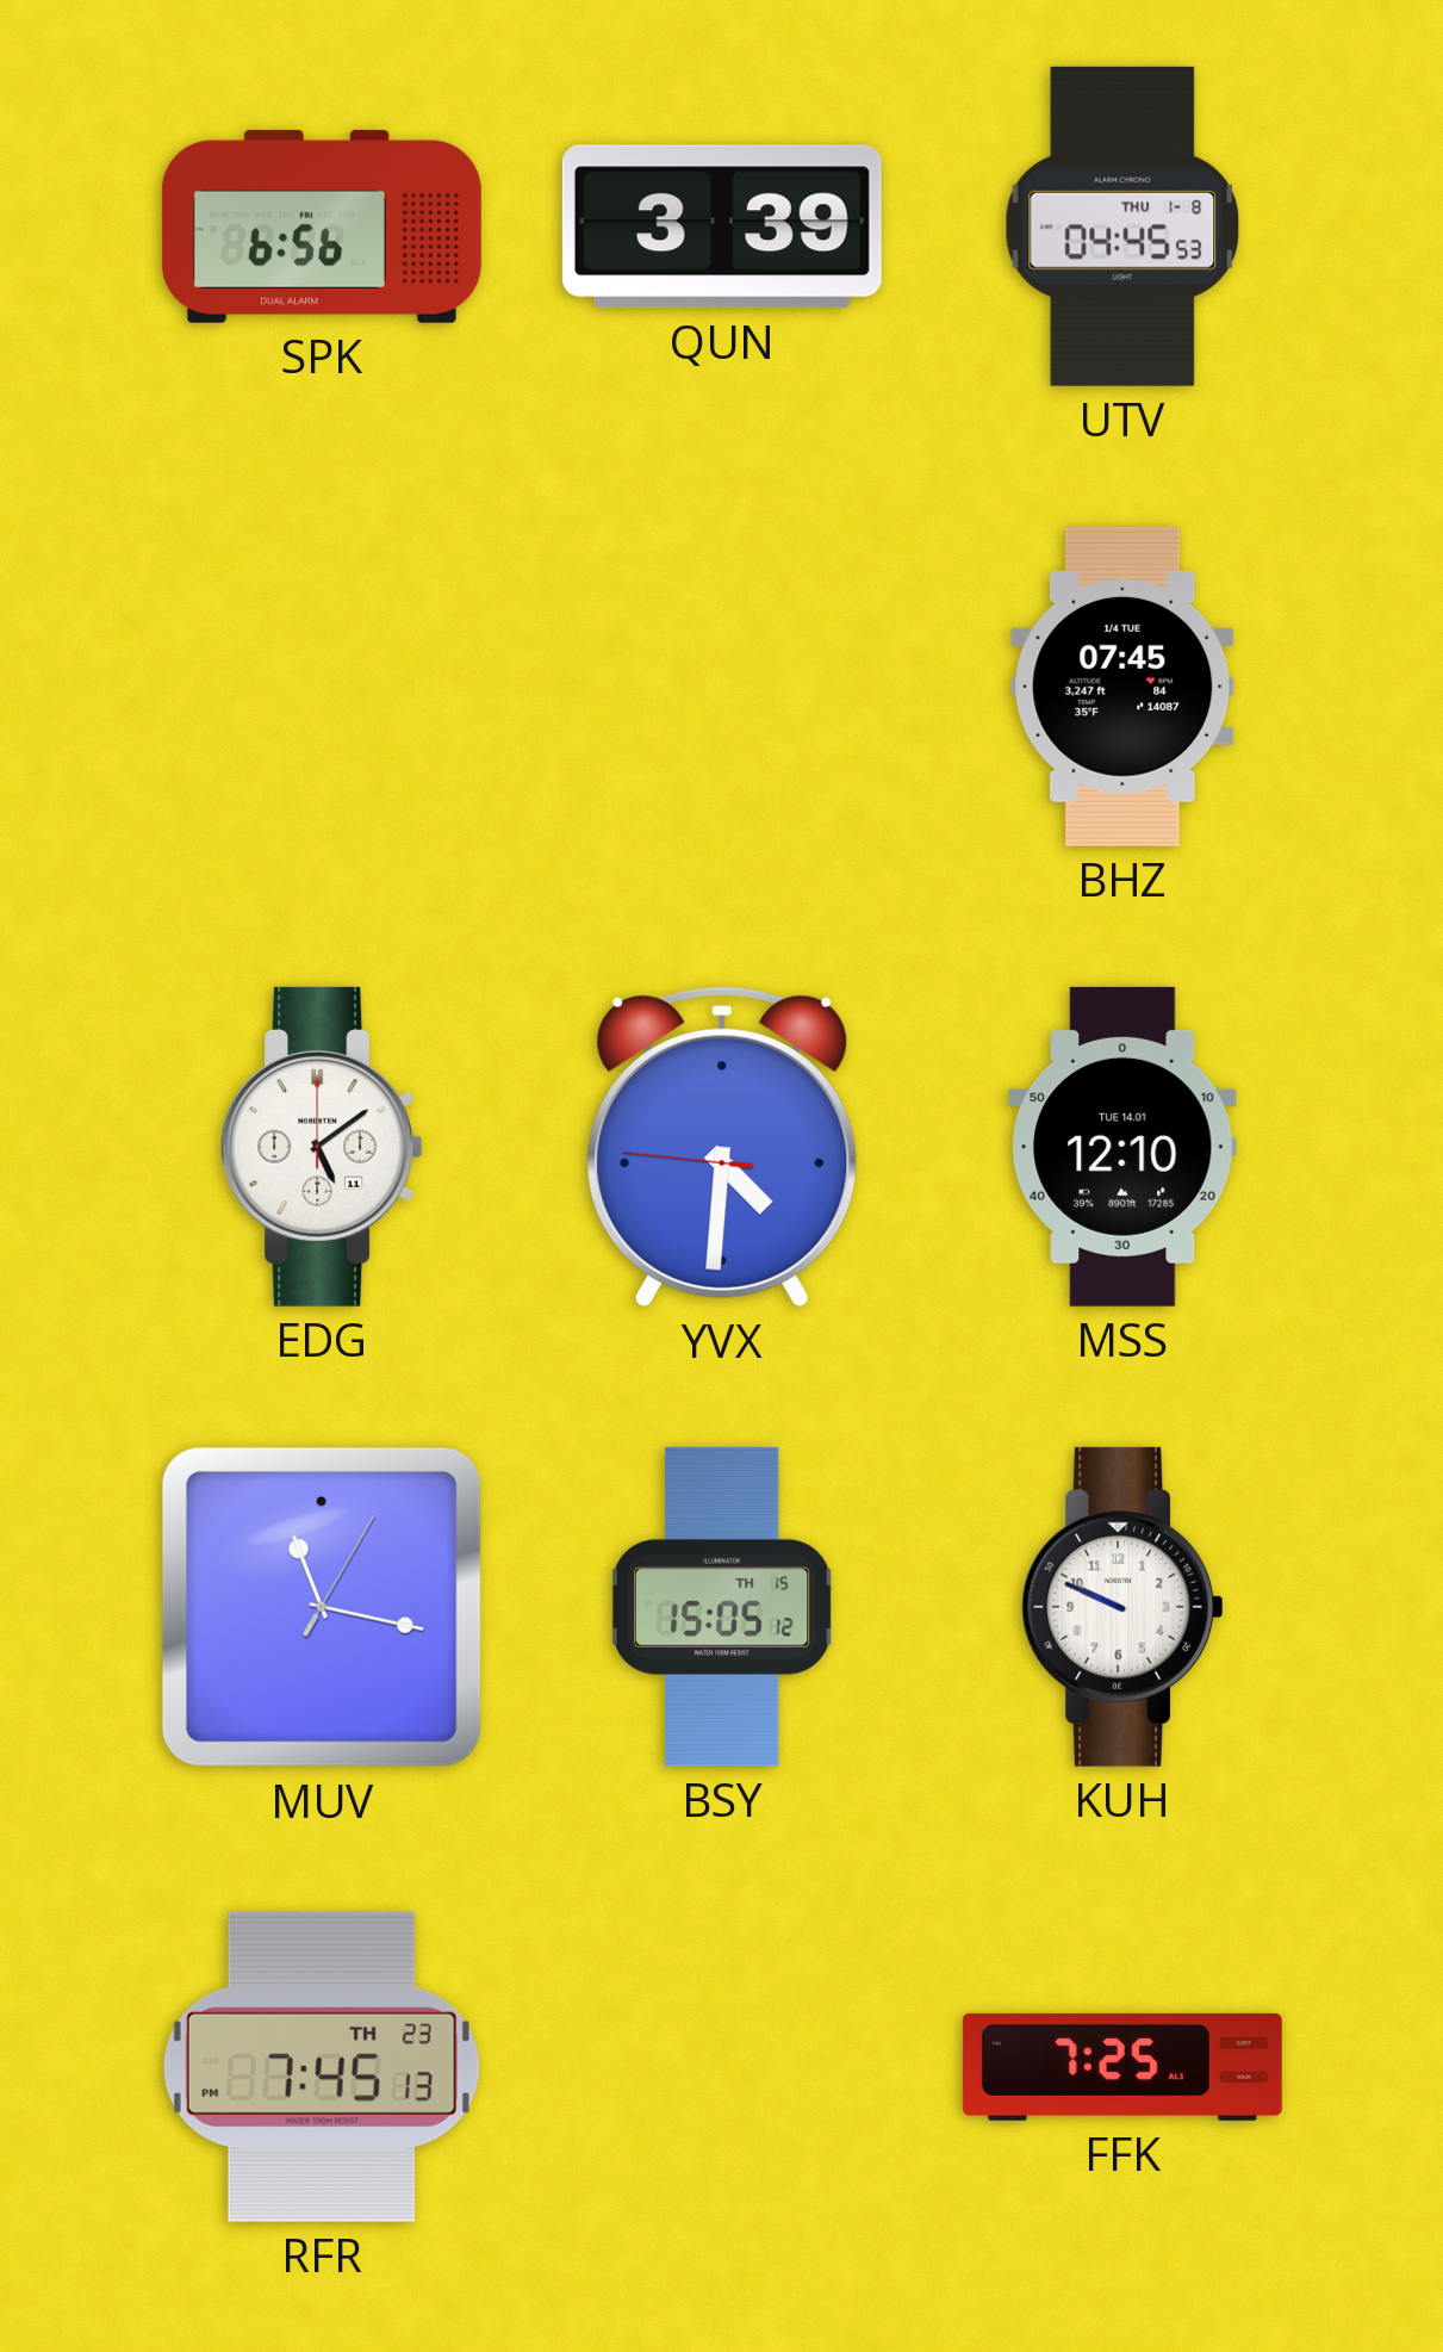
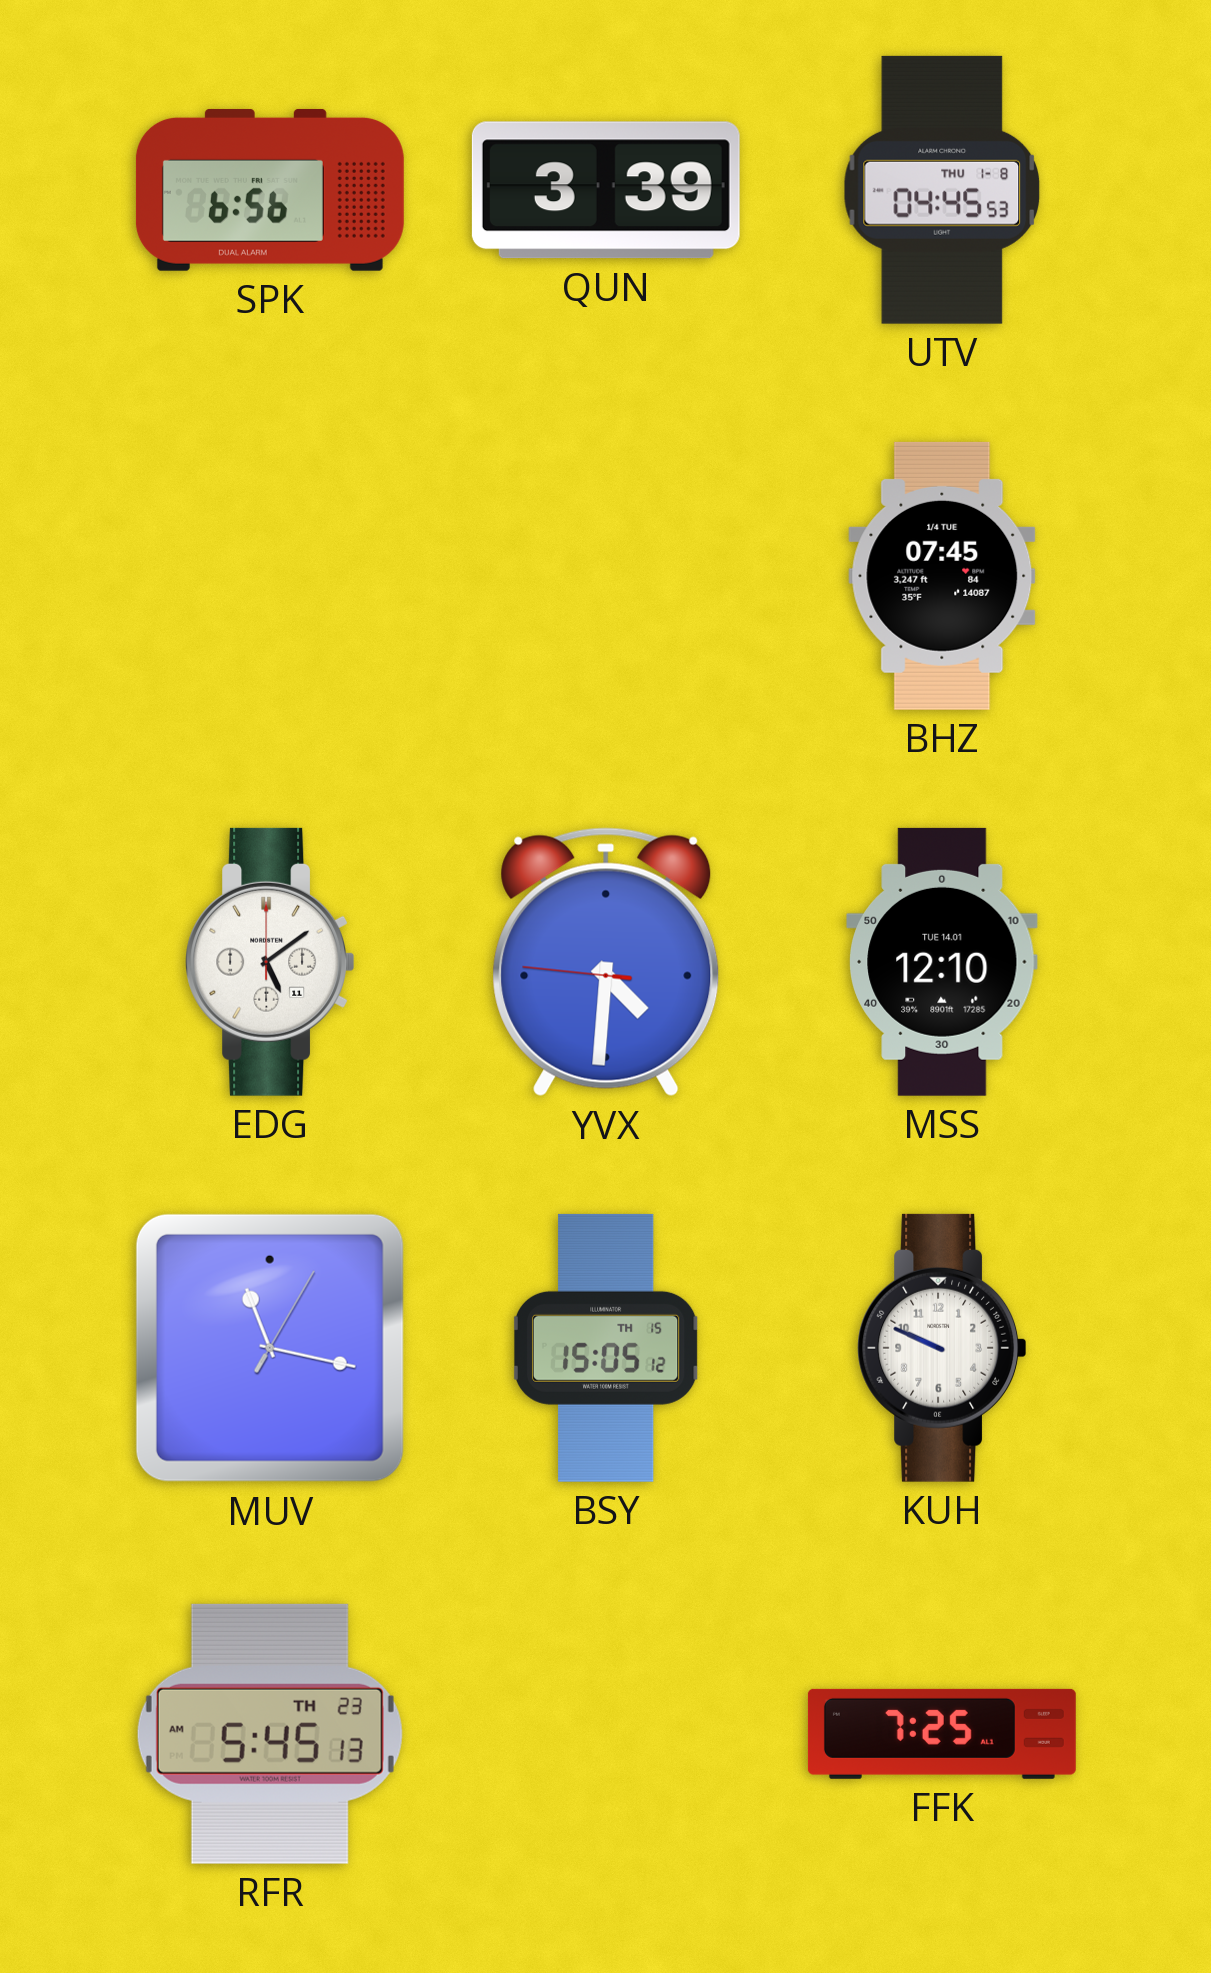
RFR: 7:45 -> 5:45
